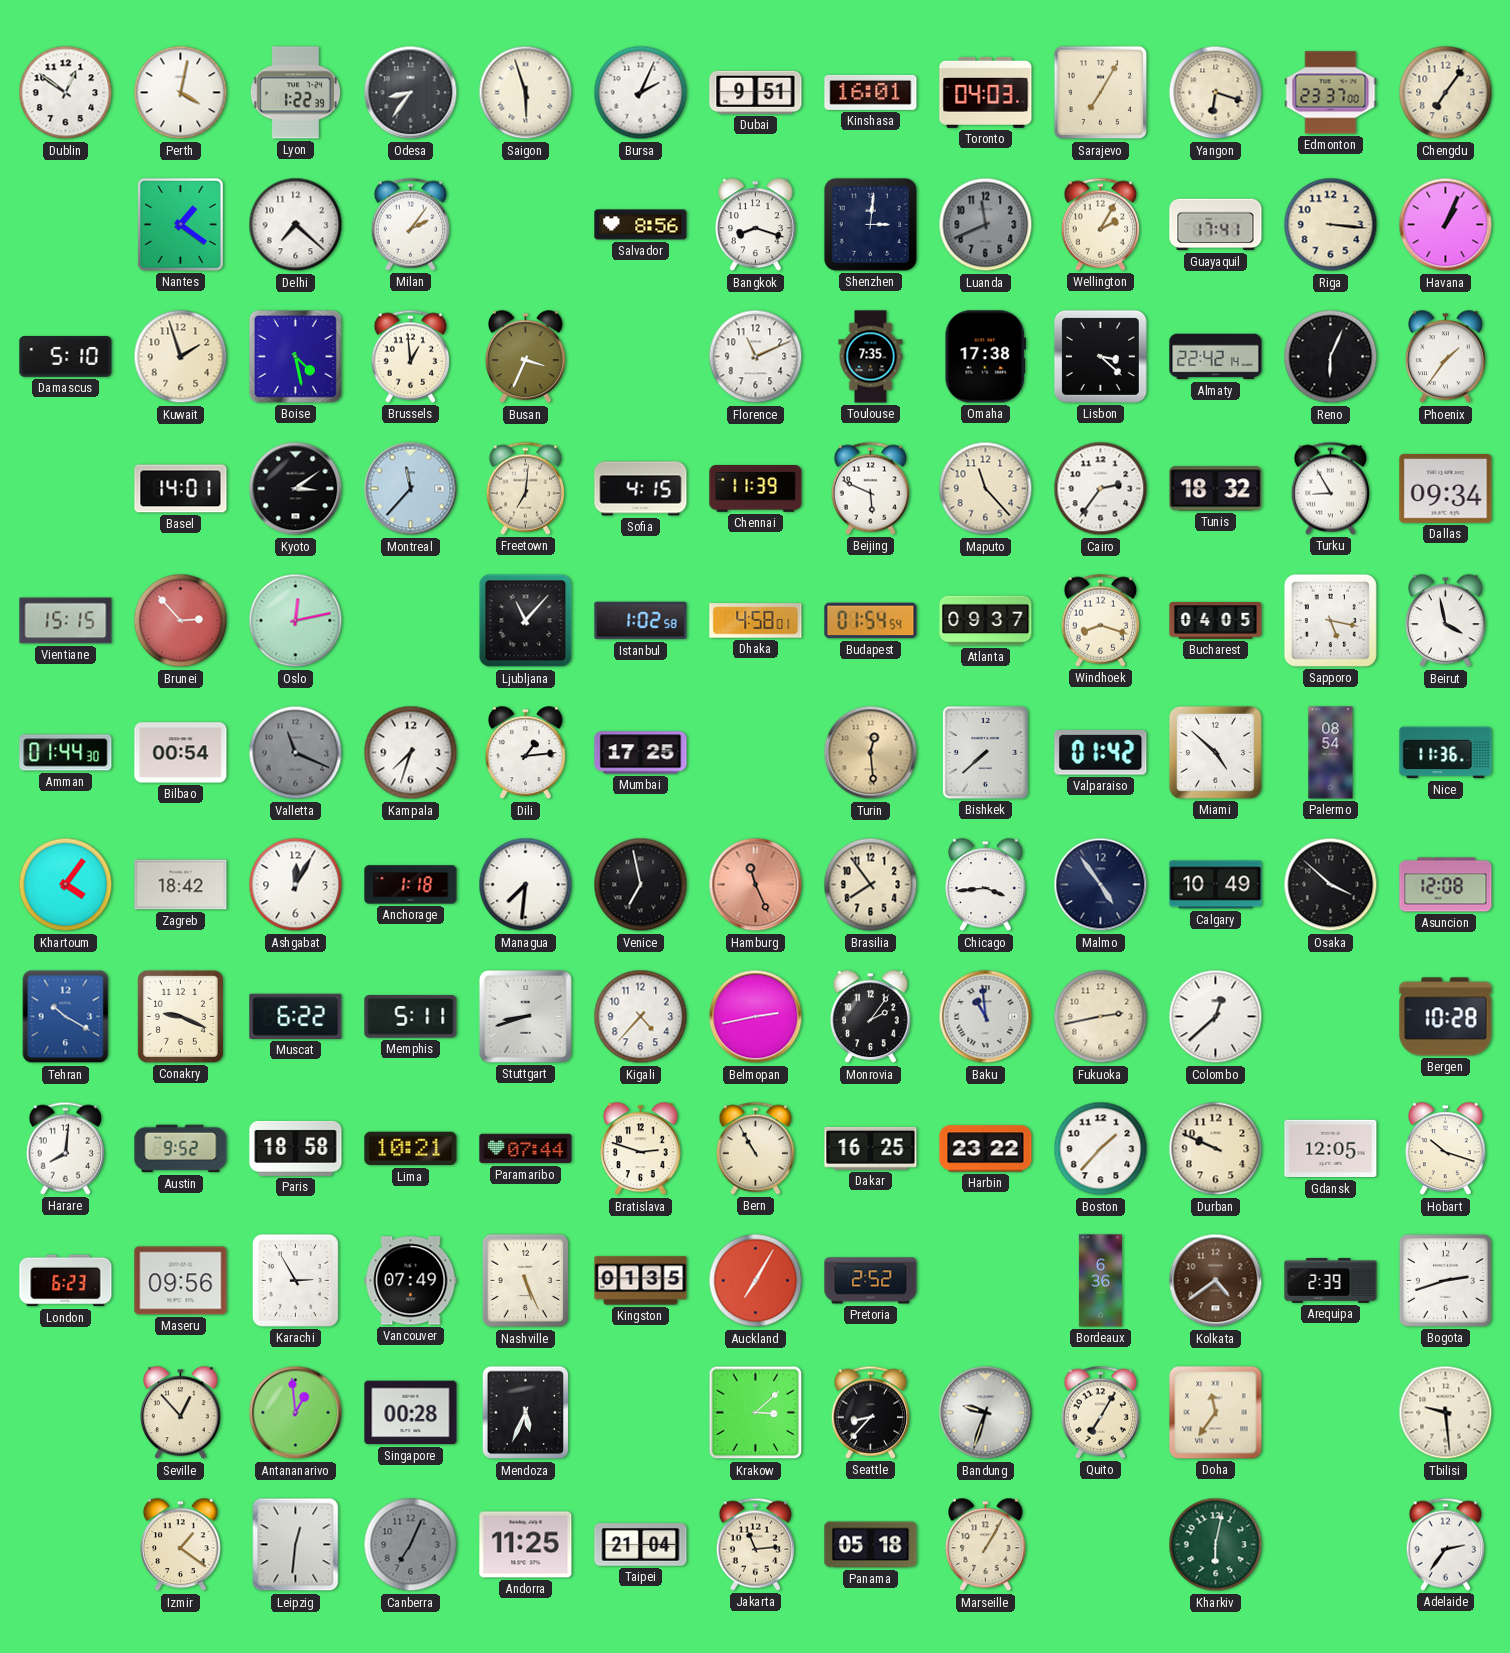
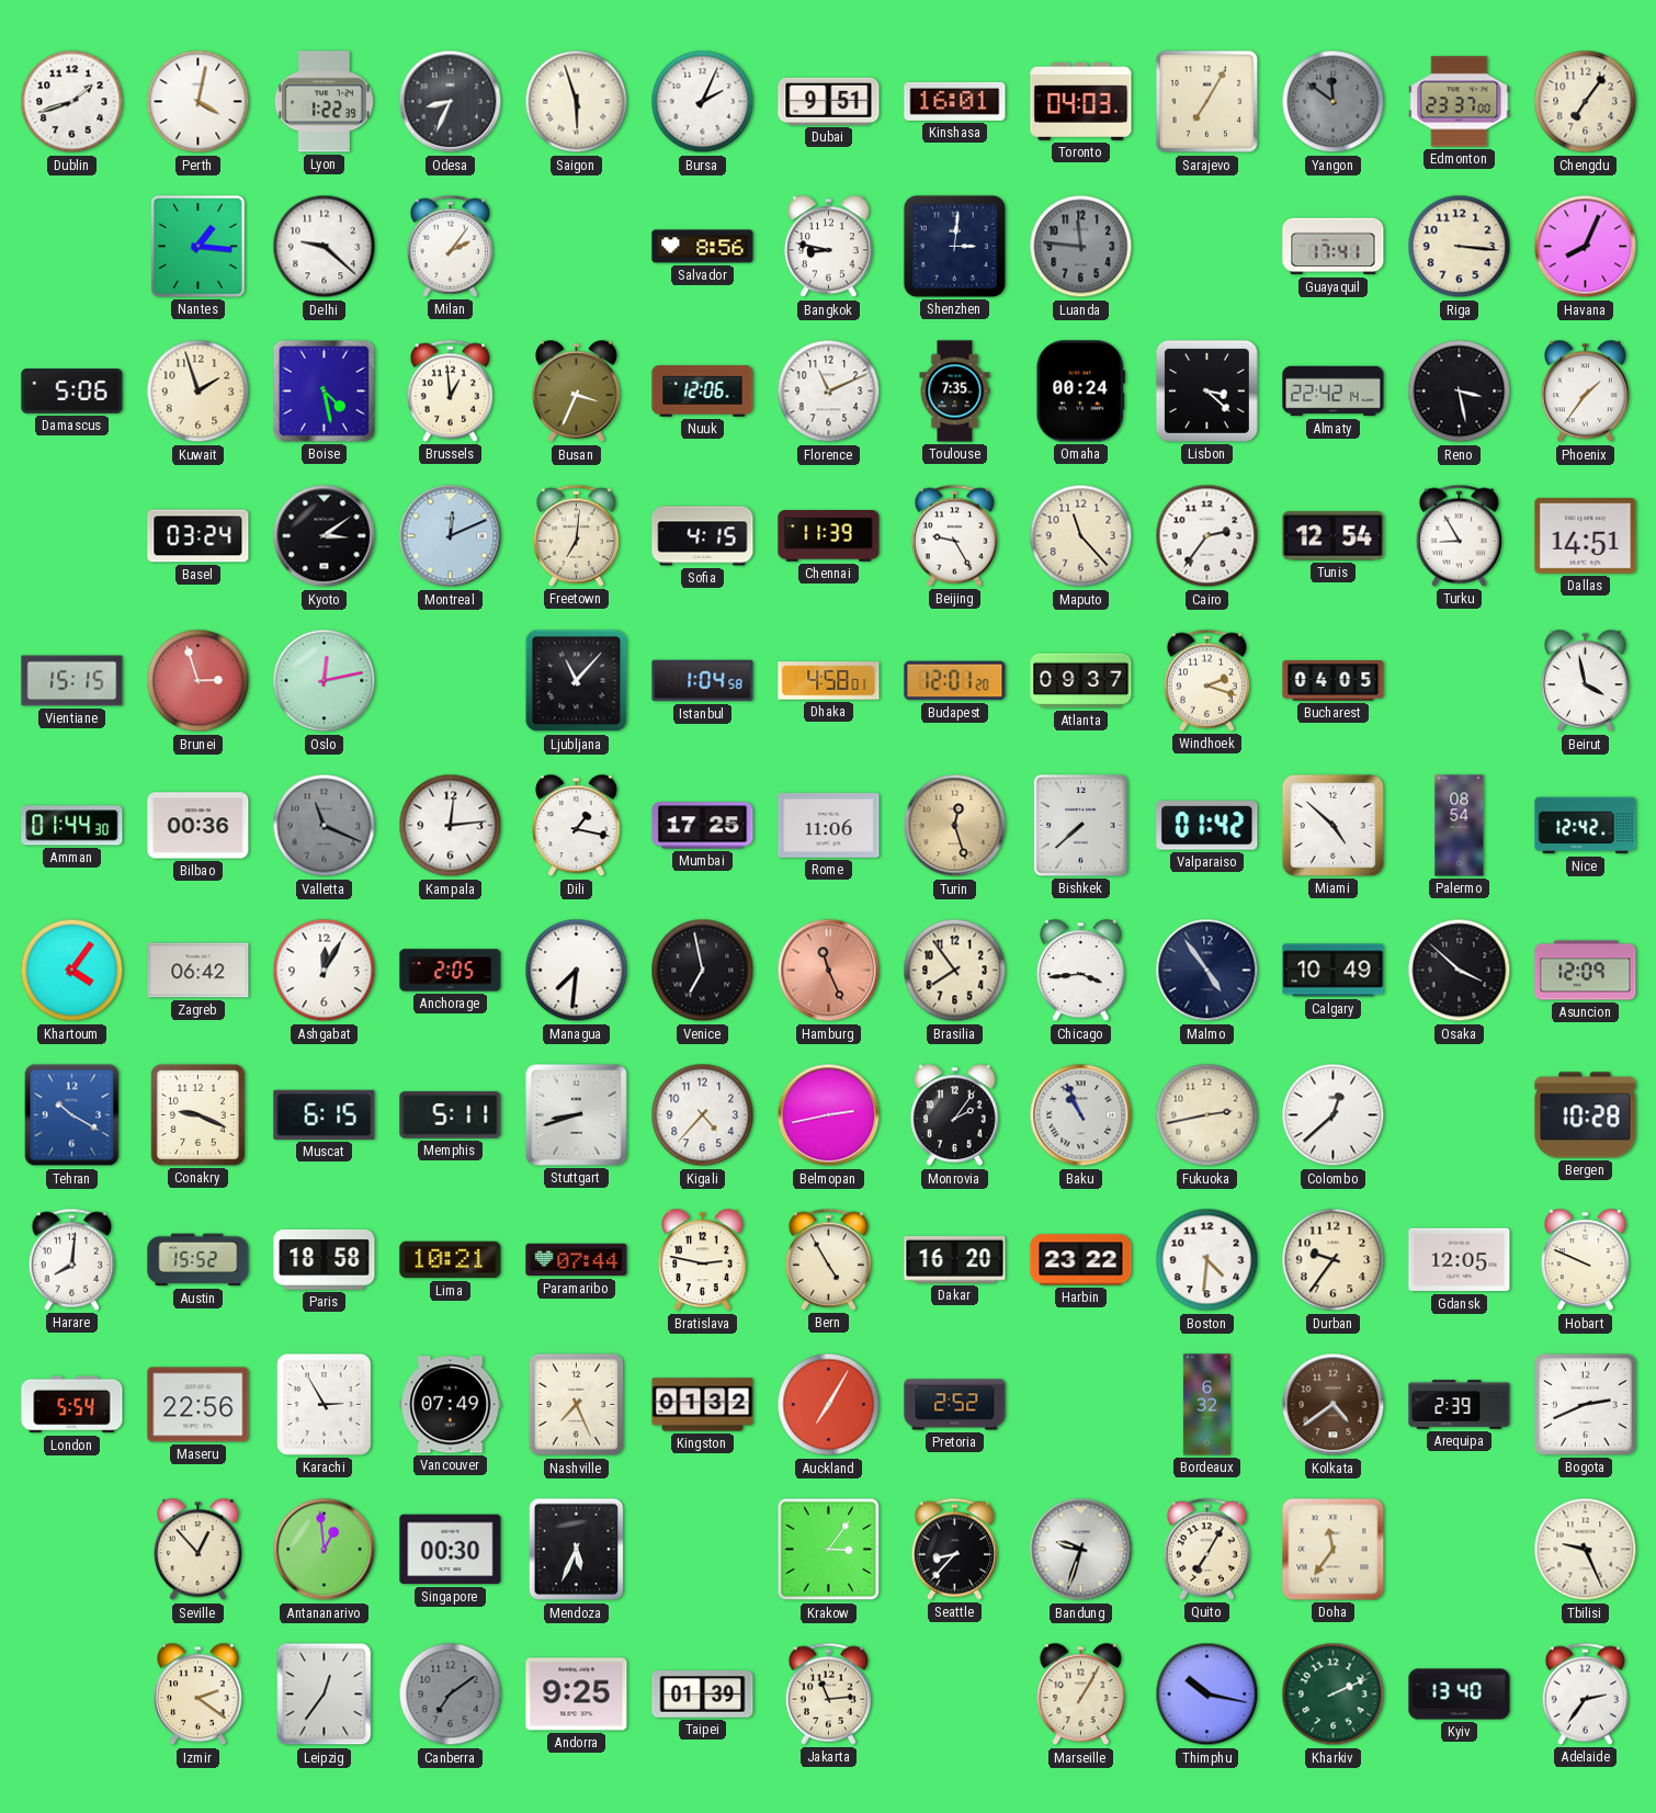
Dublin: 12:51 -> 1:42
Odesa: 8:36 -> 8:34
Yangon: 6:18 -> 11:51
Yangon dial: cream -> grey
Nantes: 1:21 -> 1:16
Delhi: 7:22 -> 9:22
Bangkok: 8:18 -> 8:47
Luanda: 11:41 -> 11:46
Wellington: 2:05 -> none
Havana: 1:04 -> 8:04
Damascus: 5:10 -> 5:06
Nuuk: none -> 12:06
Omaha: 17:38 -> 00:24
Reno: 6:04 -> 3:28
Basel: 14:01 -> 03:24
Montreal: 11:37 -> 12:11
Beijing: 5:49 -> 9:25
Tunis: 18:32 -> 12:54
Dallas: 09:34 -> 14:51
Brunei: 2:53 -> 2:57
Istanbul: 1:02 -> 1:04
Budapest: 01:54 -> 12:01
Windhoek: 8:18 -> 2:18
Sapporo: 5:17 -> none
Bilbao: 00:54 -> 00:36
Kampala: 7:33 -> 12:14
Dili: 1:14 -> 1:17
Rome: none -> 11:06
Turin: 12:29 -> 12:27
Nice: 11:36 -> 12:42
Zagreb: 18:42 -> 06:42
Anchorage: 1:18 -> 2:05
Asuncion: 12:08 -> 12:09
Muscat: 6:22 -> 6:15
Baku: 10:59 -> 10:56
Austin: 9:52 -> 15:52
Bratislava: 2:48 -> 2:47
Bern: 10:55 -> 4:55
Dakar: 16:25 -> 16:20
Boston: 1:37 -> 4:31
Durban: 9:49 -> 9:36
Hobart: 10:18 -> 9:49
London: 6:23 -> 5:54
Maseru: 09:56 -> 22:56
Nashville: 5:26 -> 7:26
Kingston: 01:35 -> 01:32
Bordeaux: 6:36 -> 6:32
Bogota: 2:42 -> 2:41
Singapore: 00:28 -> 00:30
Krakow: 3:08 -> 3:06
Tbilisi: 9:29 -> 9:26
Izmir: 1:21 -> 2:21
Leipzig: 12:31 -> 12:36
Canberra: 7:04 -> 7:09
Andorra: 11:25 -> 9:25
Taipei: 21:04 -> 01:39
Panama: 05:18 -> none
Thimphu: none -> 10:17
Kharkiv: 6:02 -> 2:11
Kyiv: none -> 13:40
